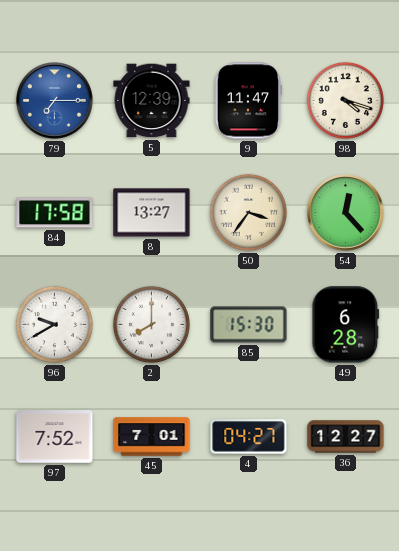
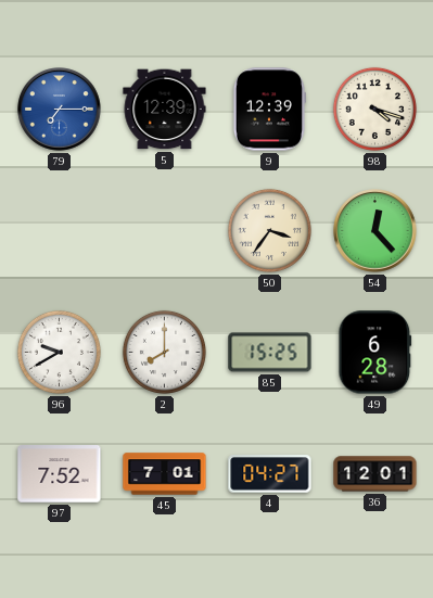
9: 11:47 -> 12:39
84: 17:58 -> none
8: 13:27 -> none
85: 15:30 -> 15:25
36: 12:27 -> 12:01
